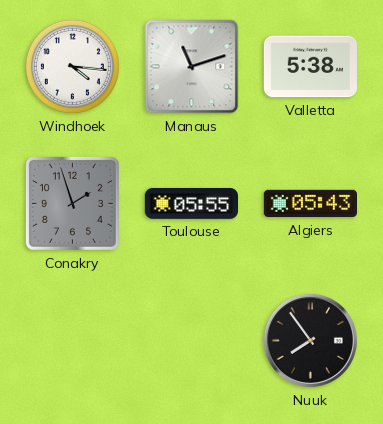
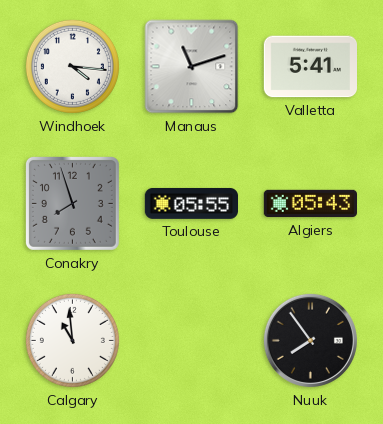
Valletta: 5:38 -> 5:41
Conakry: 1:57 -> 7:57
Calgary: none -> 10:59
